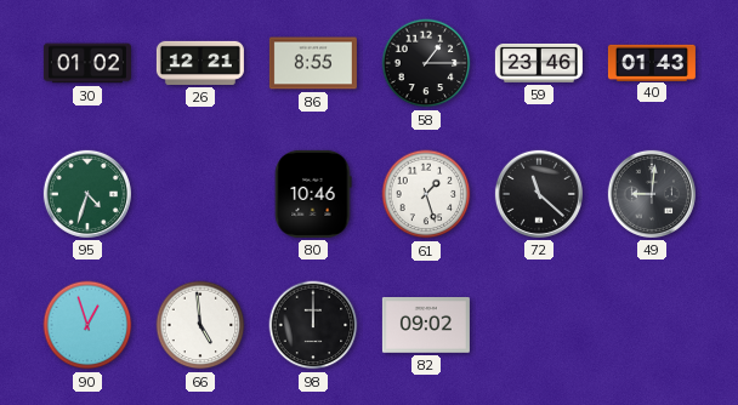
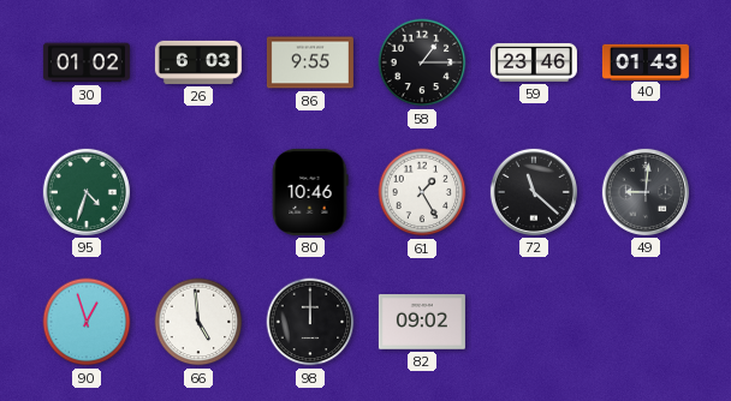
26: 12:21 -> 6:03
86: 8:55 -> 9:55
61: 1:27 -> 1:25
